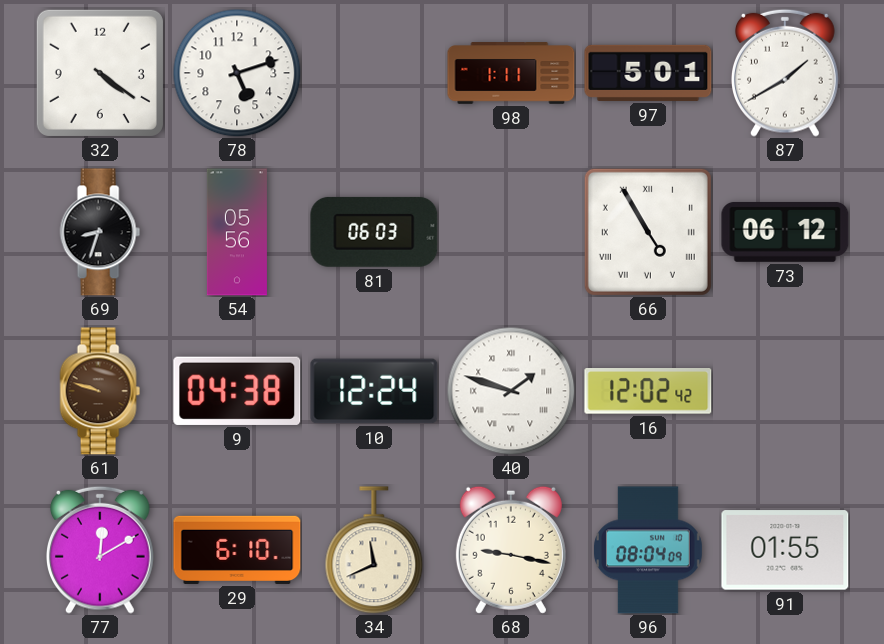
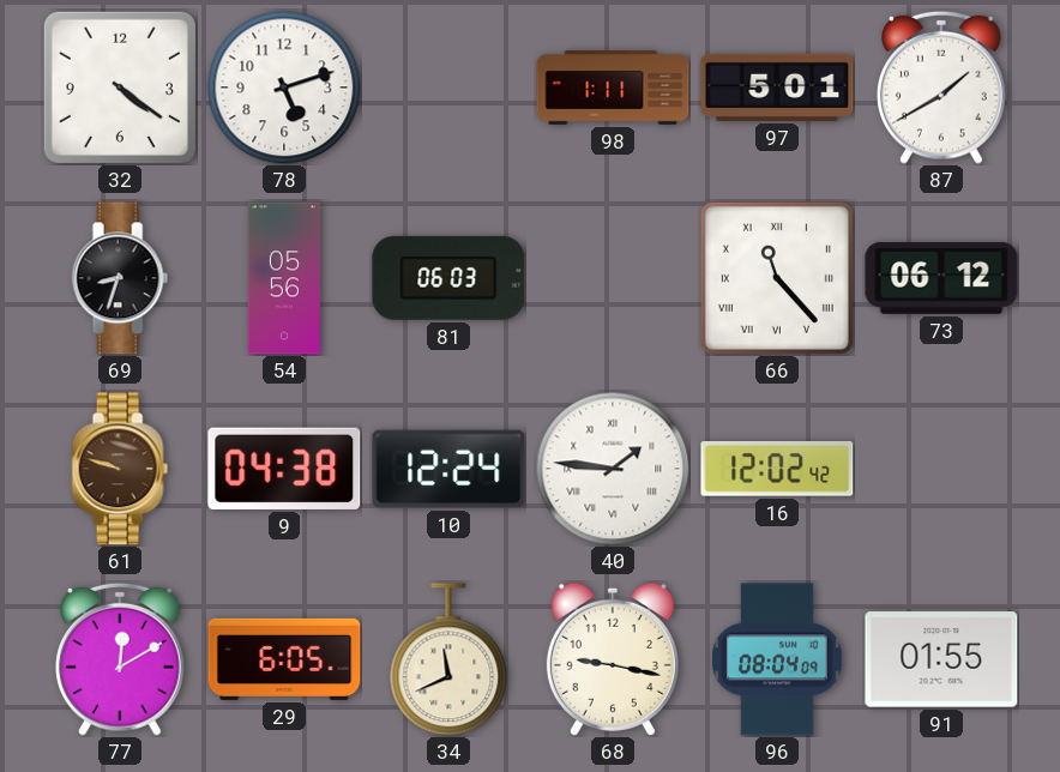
66: 4:55 -> 11:23
40: 1:48 -> 1:46
29: 6:10 -> 6:05
